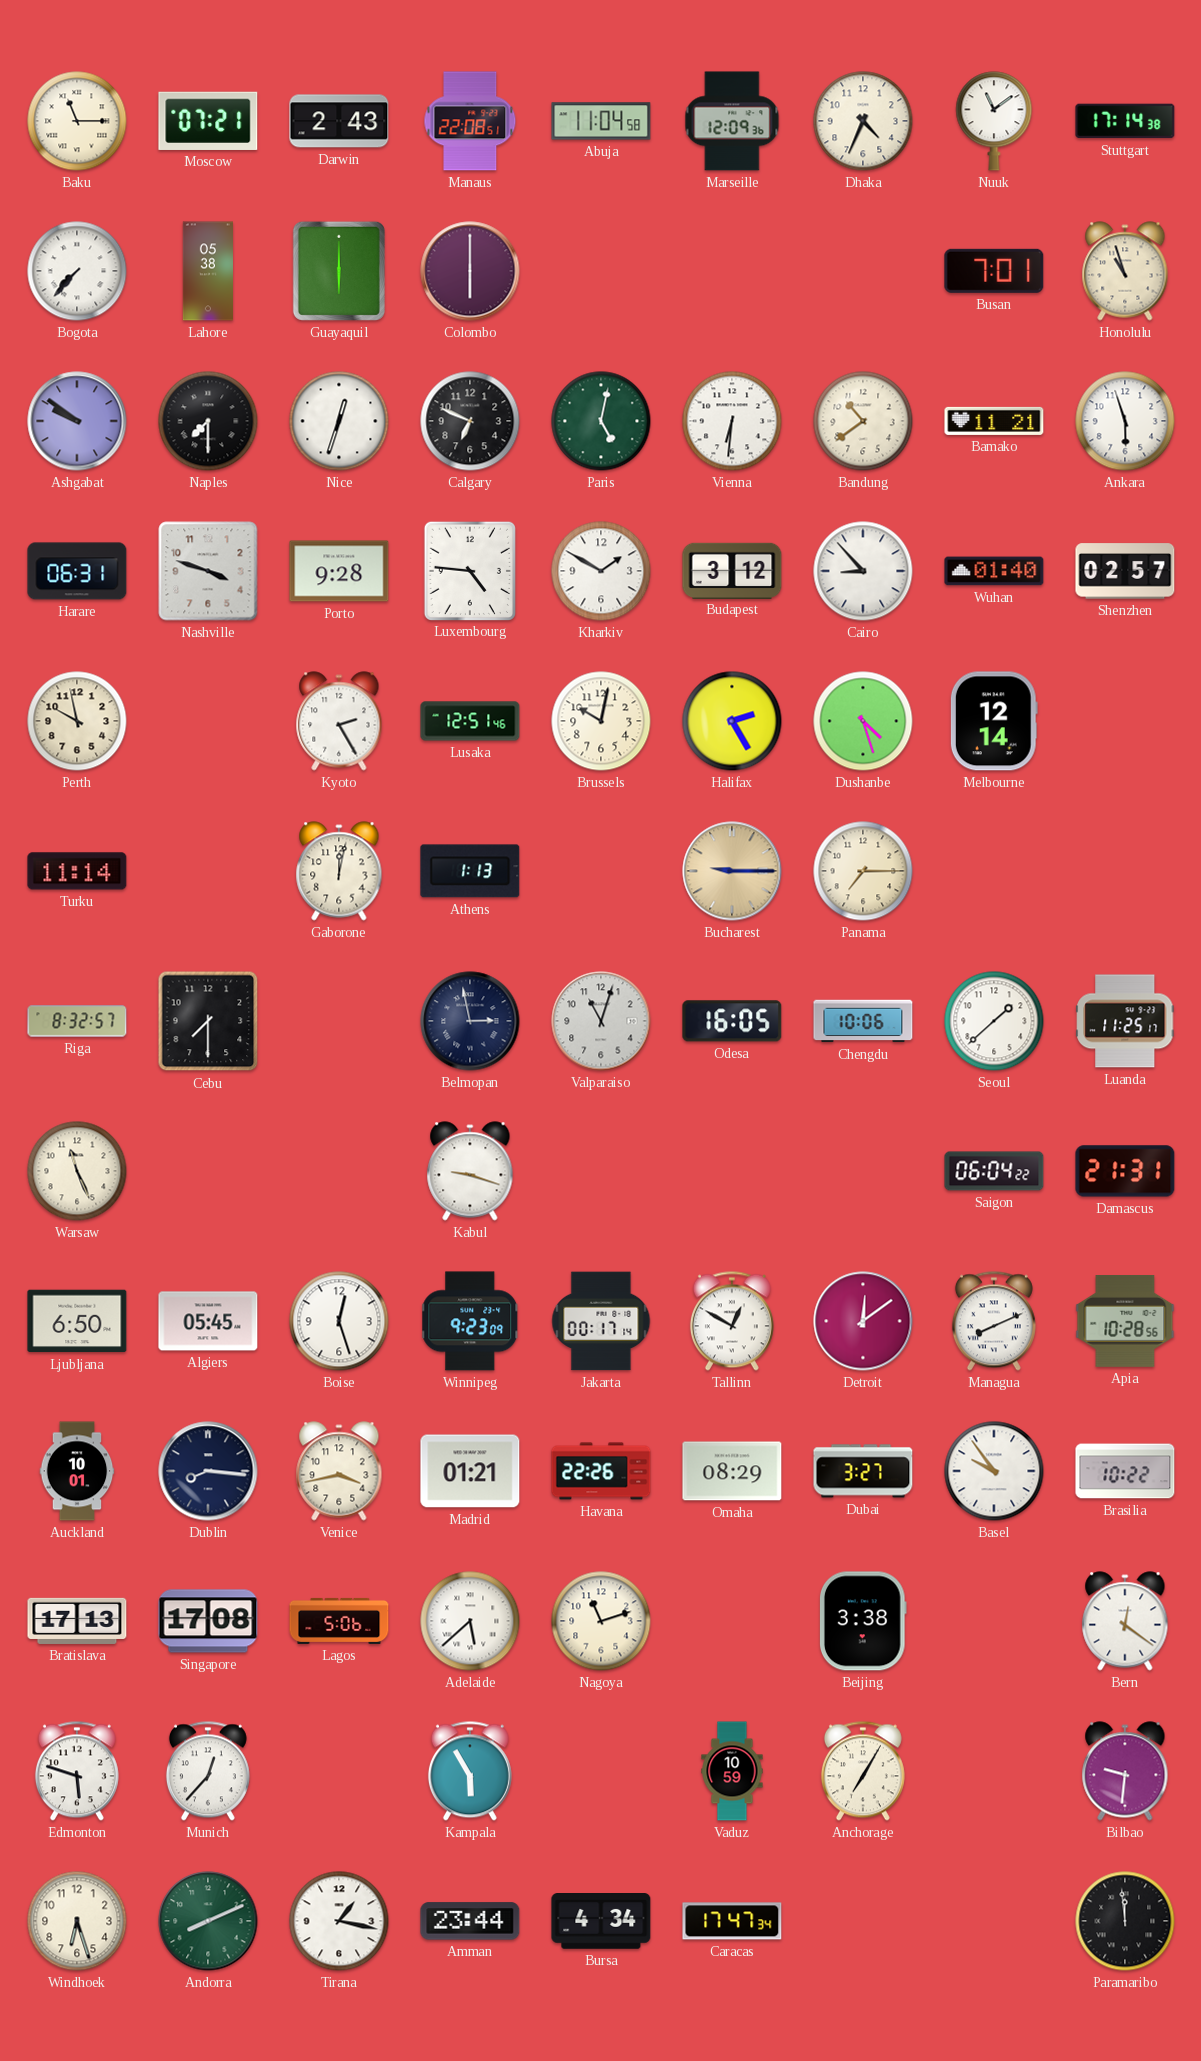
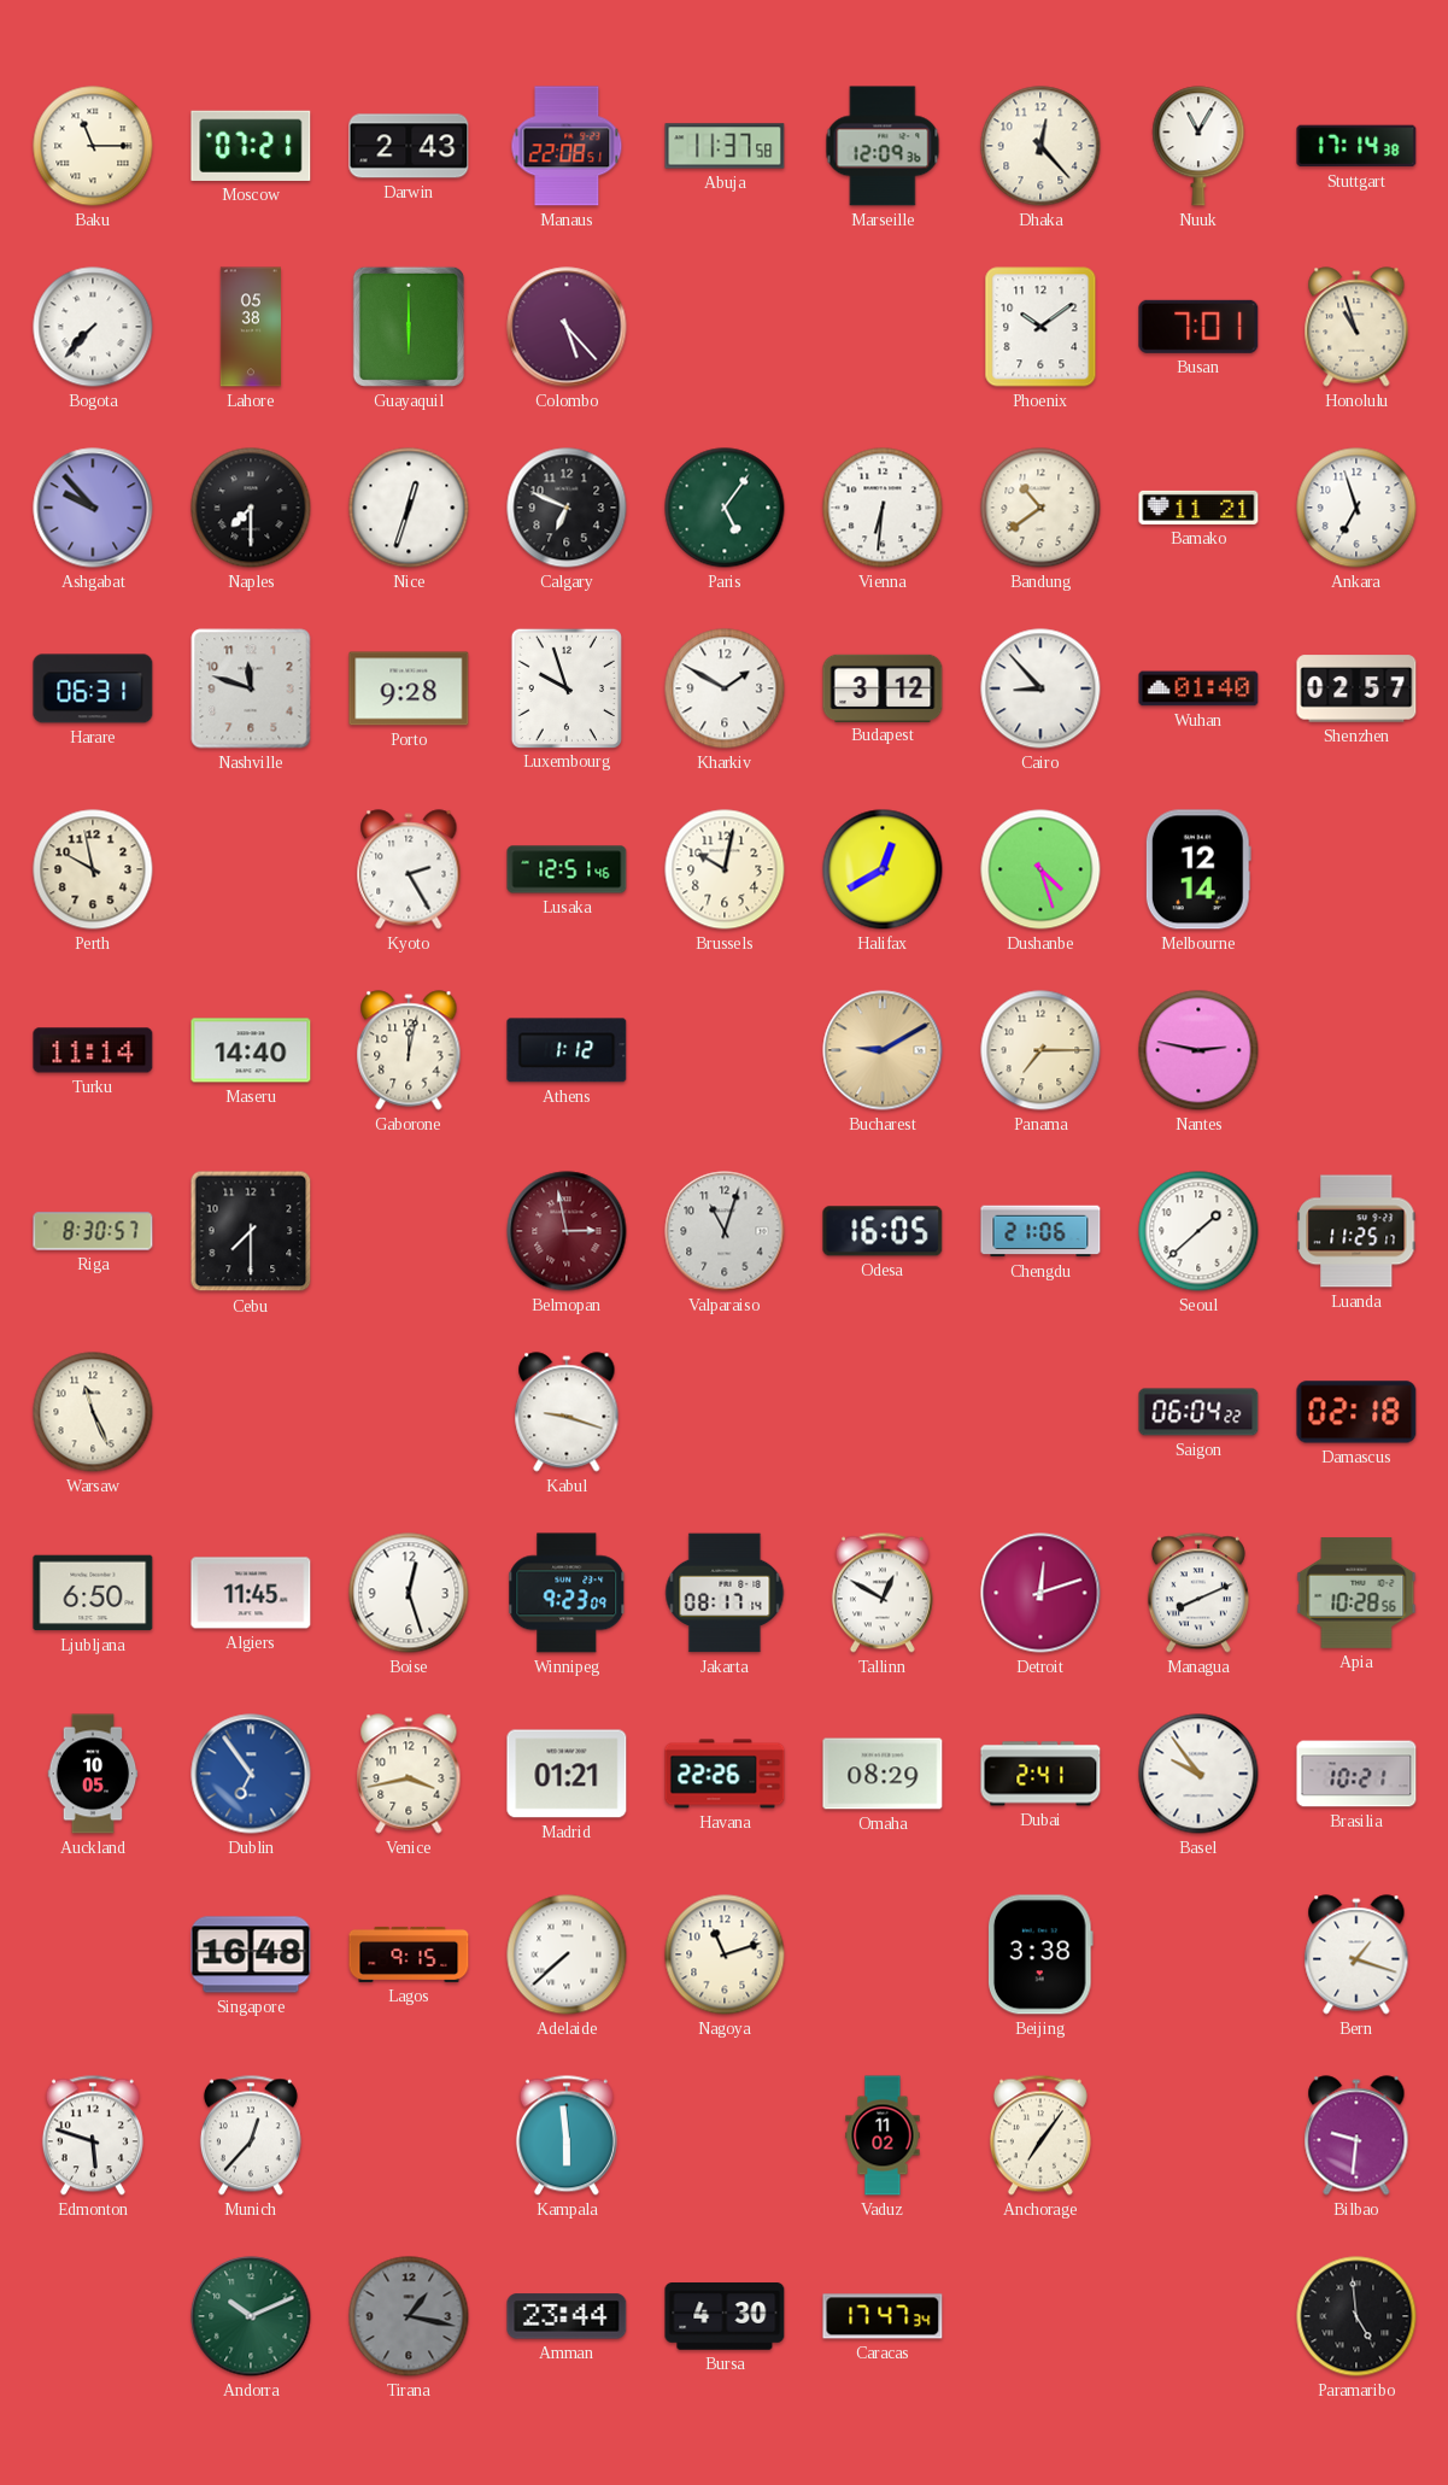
Abuja: 11:04 -> 11:37
Dhaka: 4:34 -> 12:23
Nuuk: 11:09 -> 11:05
Colombo: 6:00 -> 5:23
Phoenix: none -> 10:09
Ashgabat: 9:51 -> 9:53
Paris: 5:02 -> 5:06
Ankara: 5:57 -> 6:57
Nashville: 3:48 -> 11:48
Luxembourg: 4:46 -> 9:57
Halifax: 2:25 -> 12:40
Maseru: none -> 14:40
Athens: 1:13 -> 1:12
Bucharest: 9:15 -> 9:10
Nantes: none -> 2:47
Riga: 8:32 -> 8:30
Belmopan dial: navy -> burgundy
Chengdu: 10:06 -> 21:06
Damascus: 21:31 -> 02:18
Algiers: 05:45 -> 11:45
Jakarta: 00:17 -> 08:17
Detroit: 12:09 -> 12:12
Auckland: 10:01 -> 10:05
Dublin: 8:16 -> 6:54
Dublin dial: navy -> blue
Dubai: 3:27 -> 2:41
Brasilia: 10:22 -> 10:21
Bratislava: 17:13 -> none
Singapore: 17:08 -> 16:48
Lagos: 5:06 -> 9:15
Adelaide: 5:38 -> 7:38
Bern: 12:21 -> 1:18
Kampala: 5:55 -> 5:59
Vaduz: 10:59 -> 11:02
Anchorage: 7:05 -> 7:06
Windhoek: 6:27 -> none
Andorra: 8:11 -> 10:11
Tirana dial: white -> grey
Bursa: 4:34 -> 4:30
Paramaribo: 11:59 -> 4:59
